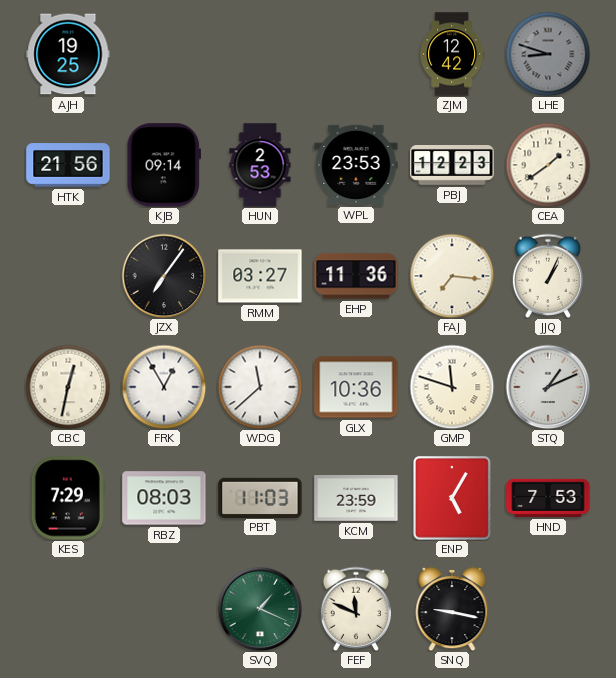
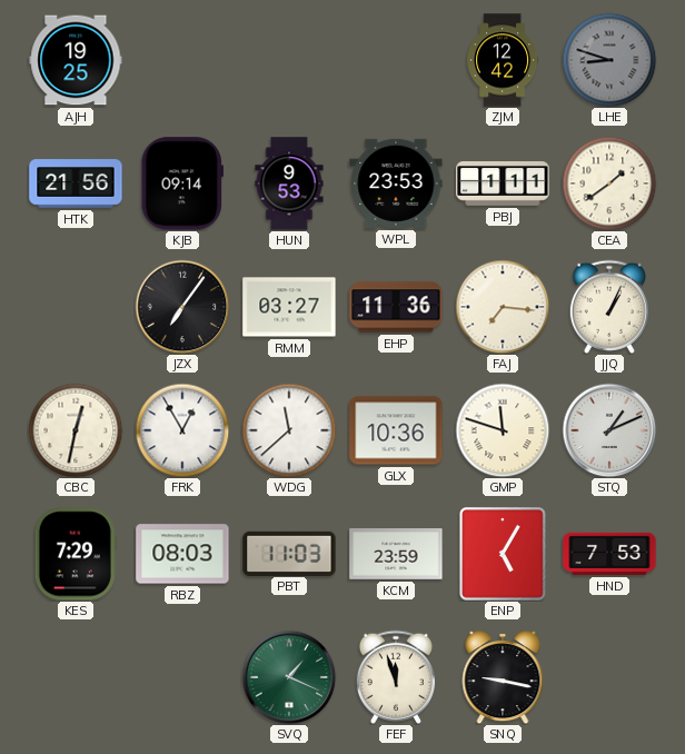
HUN: 2:53 -> 9:53
PBJ: 12:23 -> 1:11
FEF: 11:49 -> 11:57
